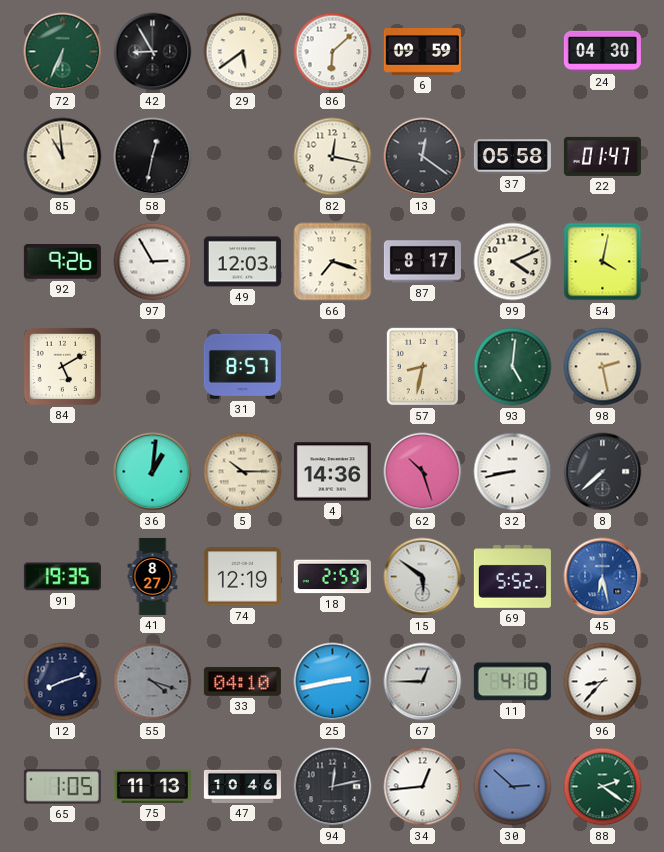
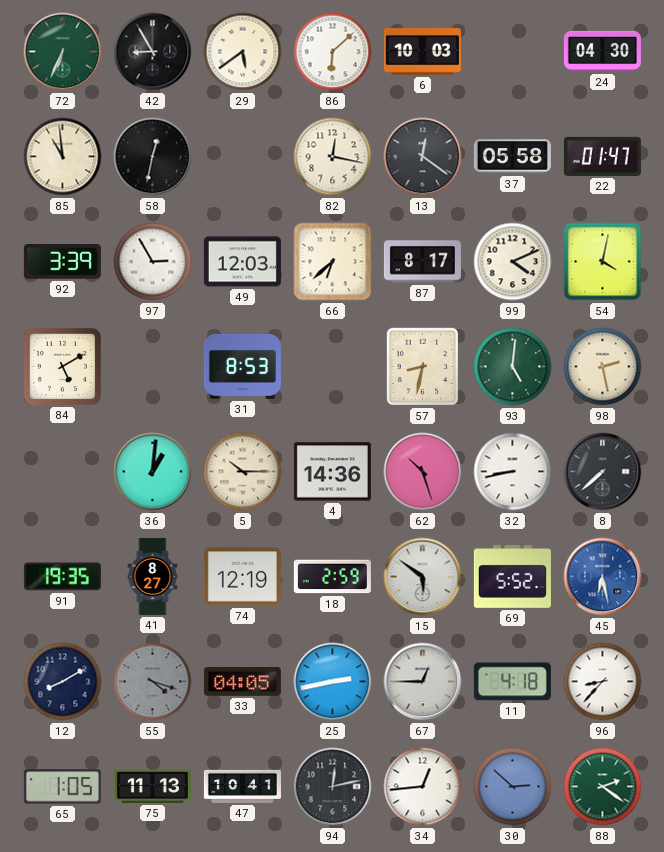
6: 09:59 -> 10:03
92: 9:26 -> 3:39
66: 7:18 -> 6:38
31: 8:57 -> 8:53
12: 8:12 -> 8:10
33: 04:10 -> 04:05
47: 10:46 -> 10:41
